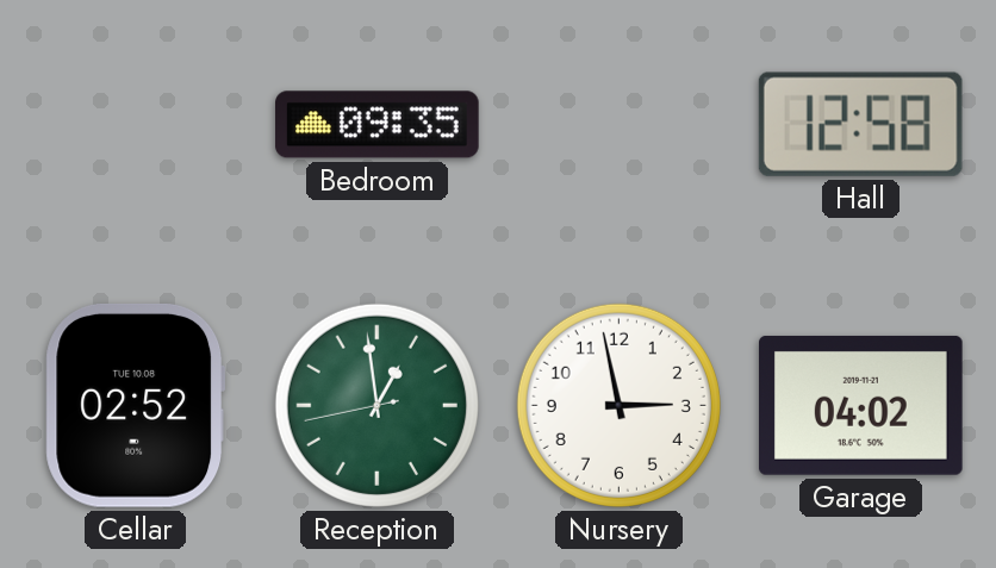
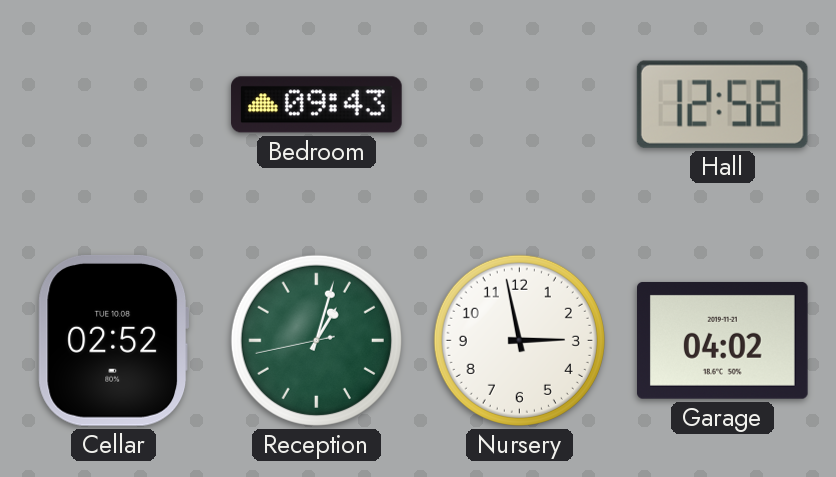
Bedroom: 09:35 -> 09:43
Reception: 12:58 -> 1:02
